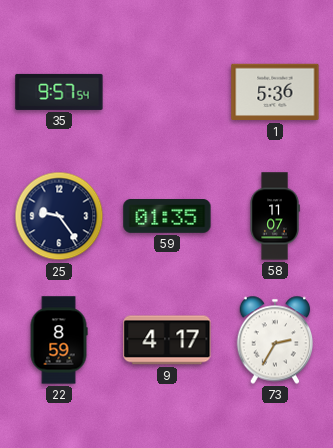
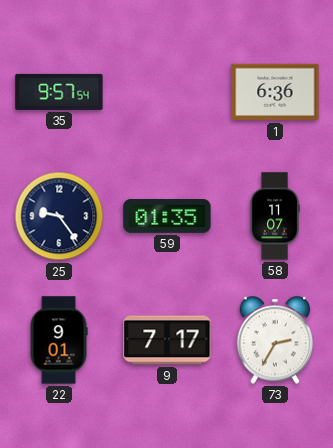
1: 5:36 -> 6:36
22: 8:59 -> 9:01
9: 4:17 -> 7:17
